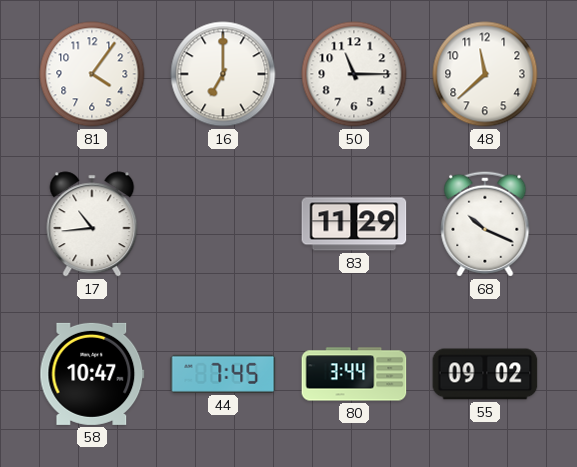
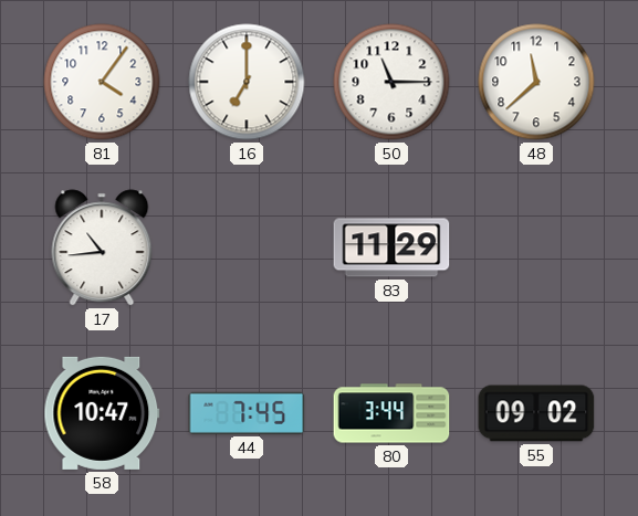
68: 10:19 -> none
